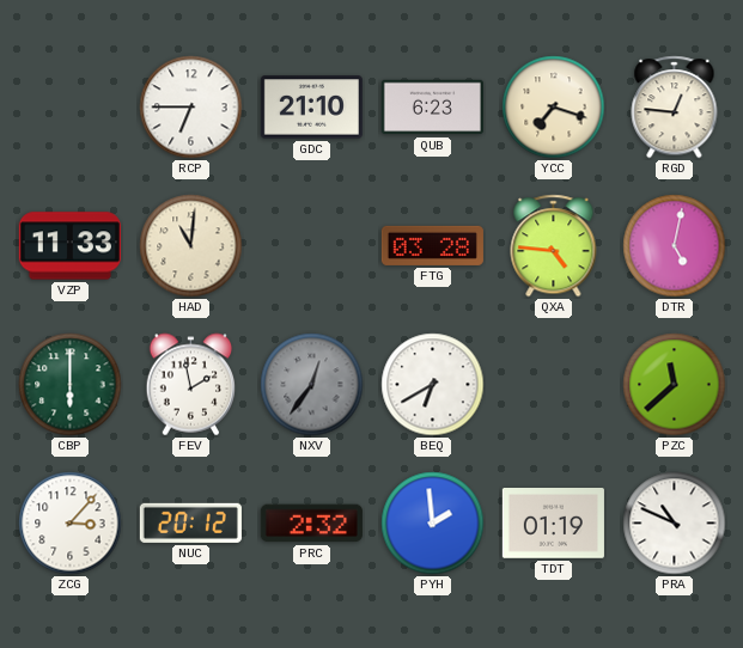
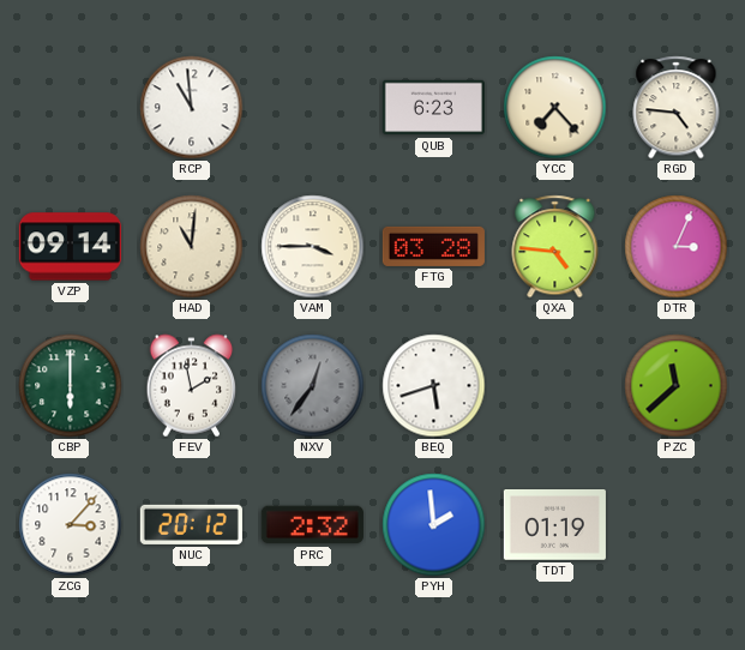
RCP: 6:45 -> 10:59
GDC: 21:10 -> none
YCC: 7:18 -> 7:23
RGD: 12:46 -> 4:46
VZP: 11:33 -> 09:14
VAM: none -> 3:45
DTR: 5:02 -> 3:04
BEQ: 6:40 -> 5:42
PRA: 10:49 -> none
